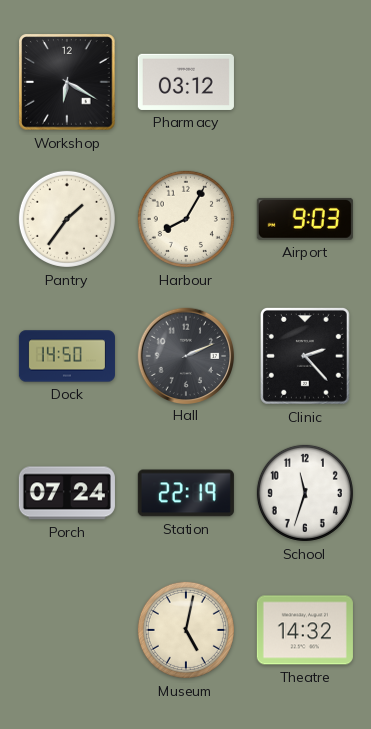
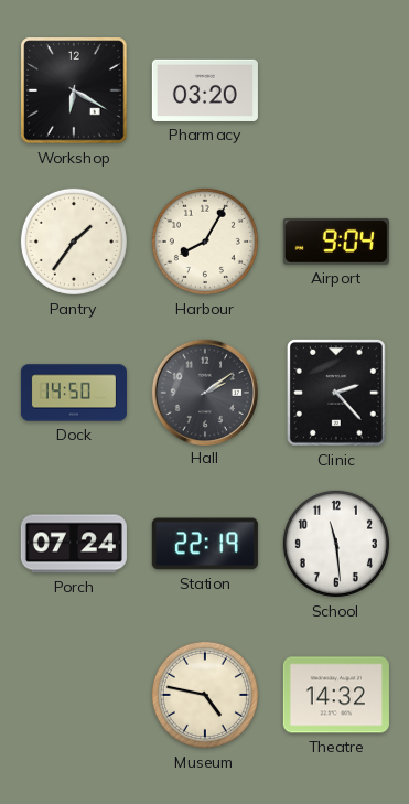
Pharmacy: 03:12 -> 03:20
Airport: 9:03 -> 9:04
Hall: 2:11 -> 2:09
School: 11:33 -> 11:29
Museum: 5:02 -> 4:47
